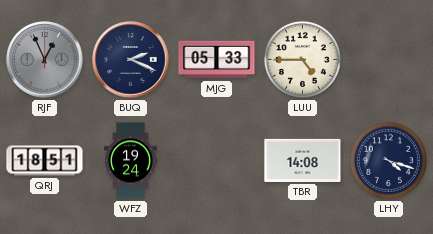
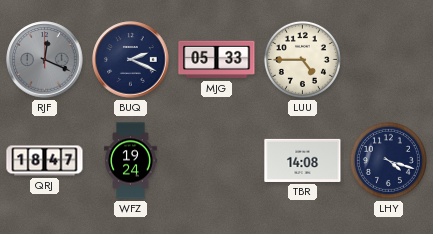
RJF: 12:56 -> 12:19
QRJ: 18:51 -> 18:47
